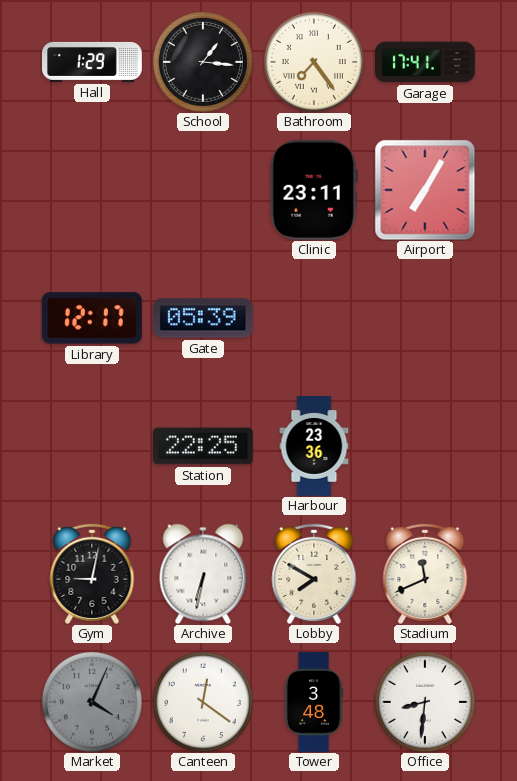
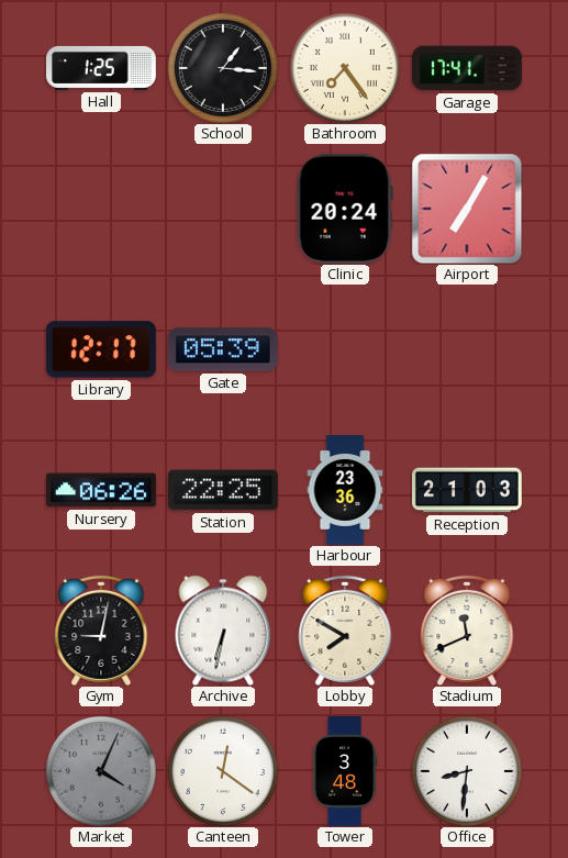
Hall: 1:29 -> 1:25
Clinic: 23:11 -> 20:24
Nursery: none -> 06:26
Reception: none -> 21:03
